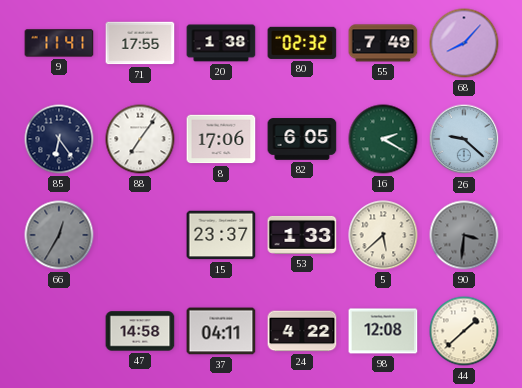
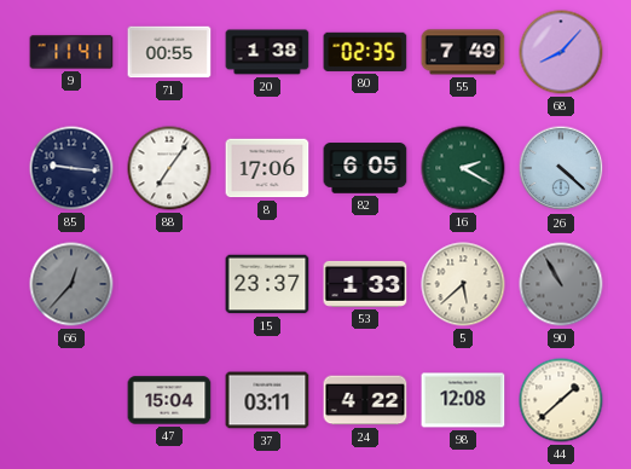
71: 17:55 -> 00:55
80: 02:32 -> 02:35
85: 6:24 -> 9:16
26: 9:22 -> 4:22
66: 12:35 -> 12:37
90: 3:31 -> 10:55
47: 14:58 -> 15:04
37: 04:11 -> 03:11
